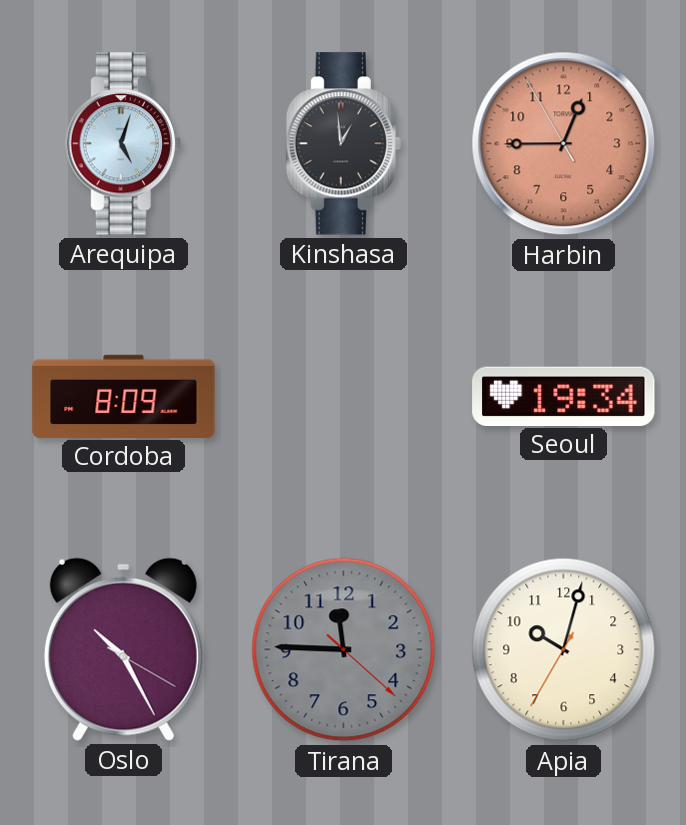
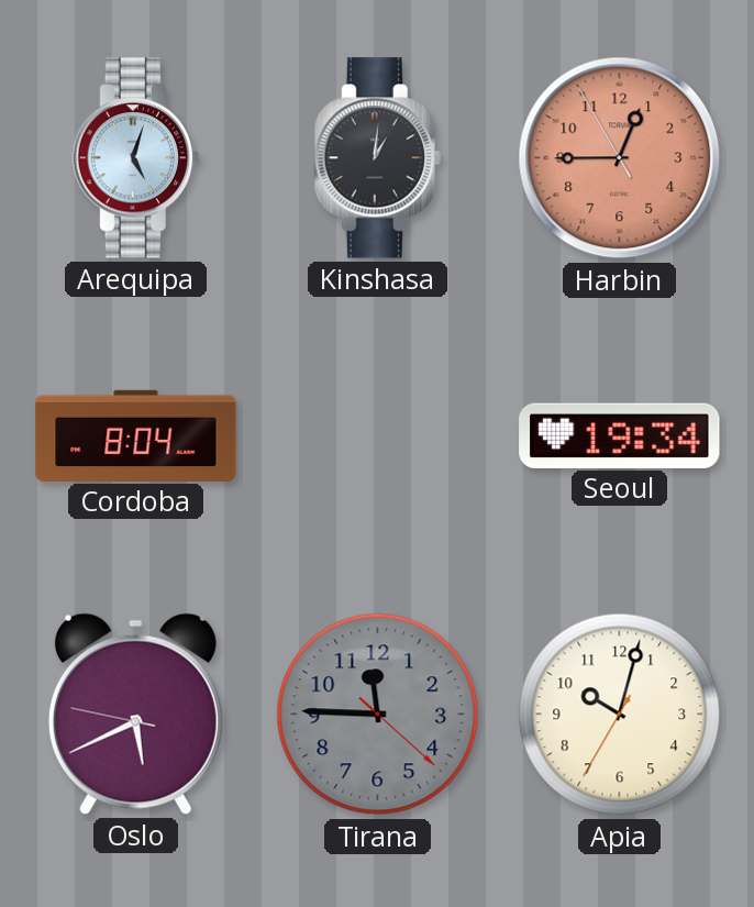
Kinshasa: 12:59 -> 1:01
Cordoba: 8:09 -> 8:04
Oslo: 10:25 -> 5:40
